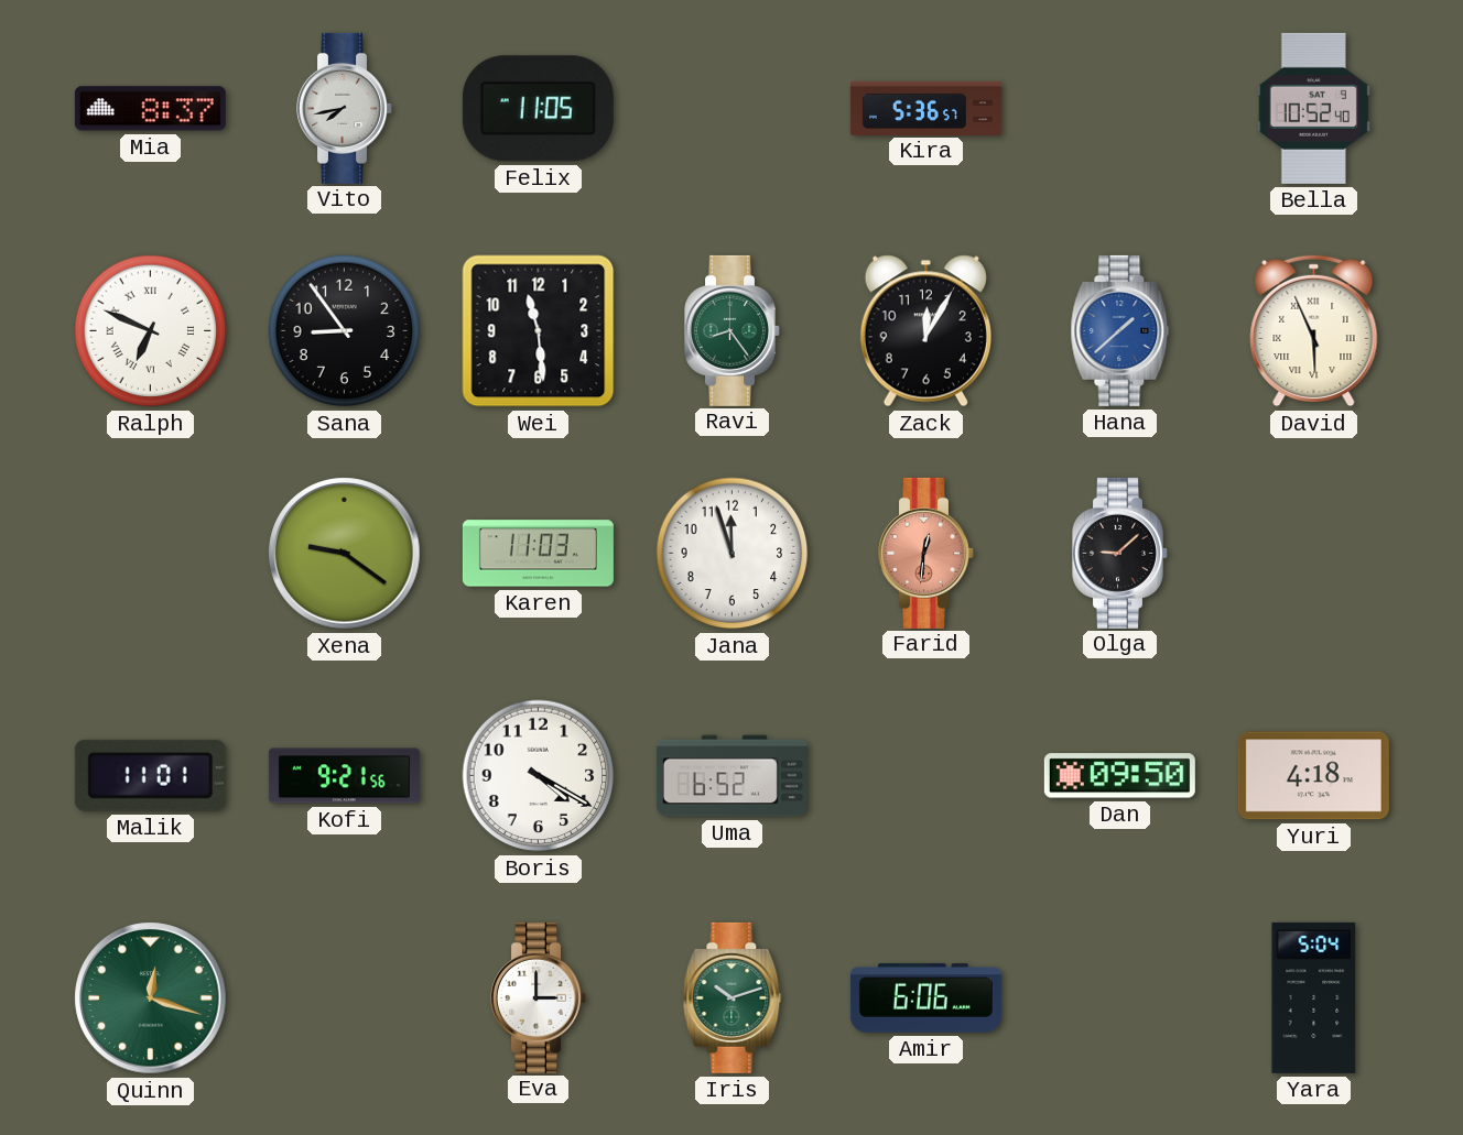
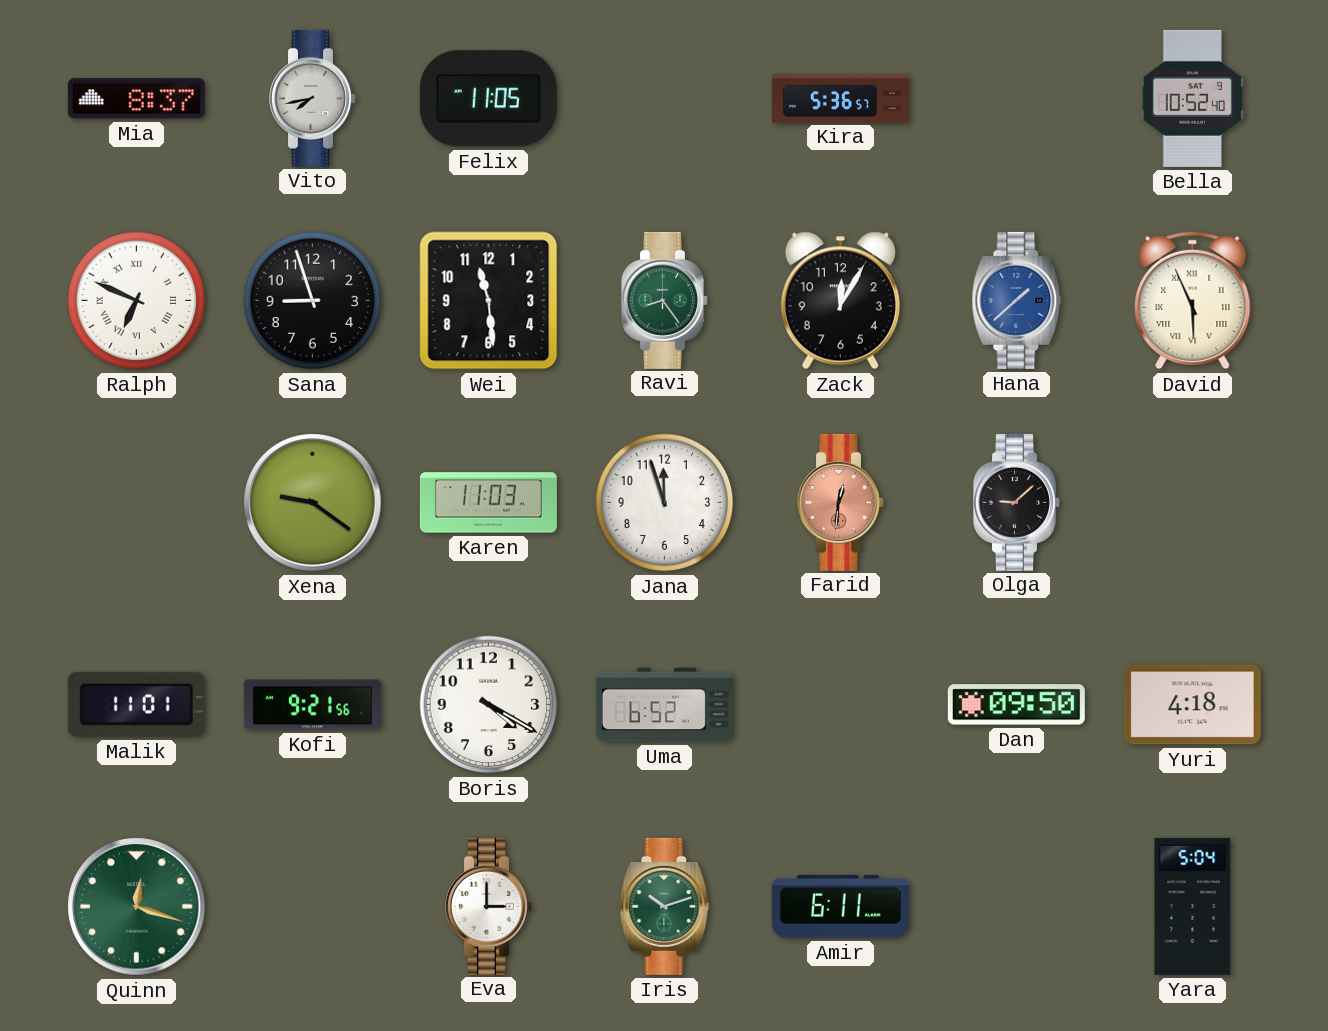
Sana: 8:54 -> 8:57
Amir: 6:06 -> 6:11
